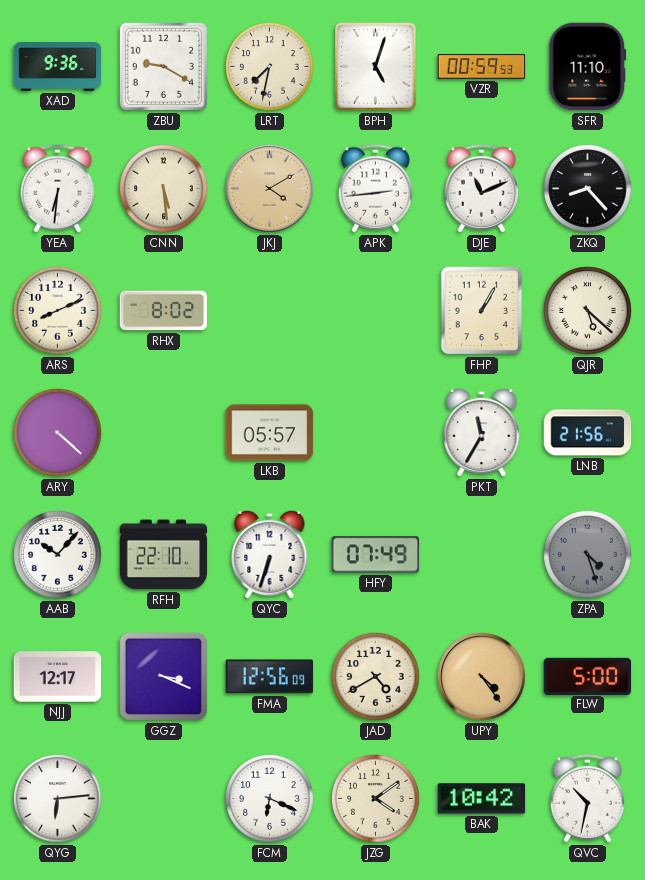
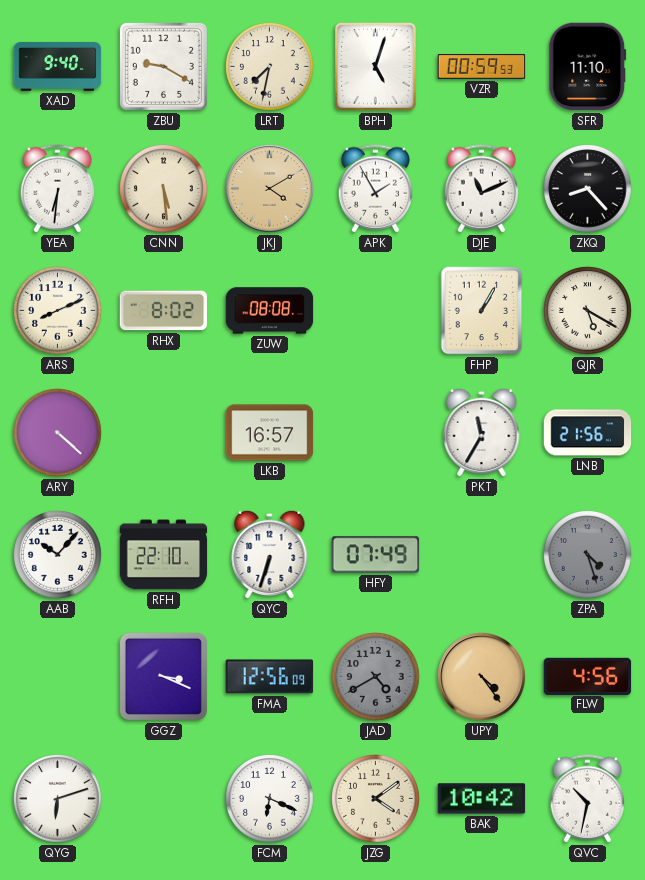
XAD: 9:36 -> 9:40
APK: 2:44 -> 1:55
ZUW: none -> 08:08
QJR: 5:22 -> 5:20
LKB: 05:57 -> 16:57
NJJ: 12:17 -> none
JAD dial: cream -> grey
FLW: 5:00 -> 4:56
QYG: 6:14 -> 6:12
